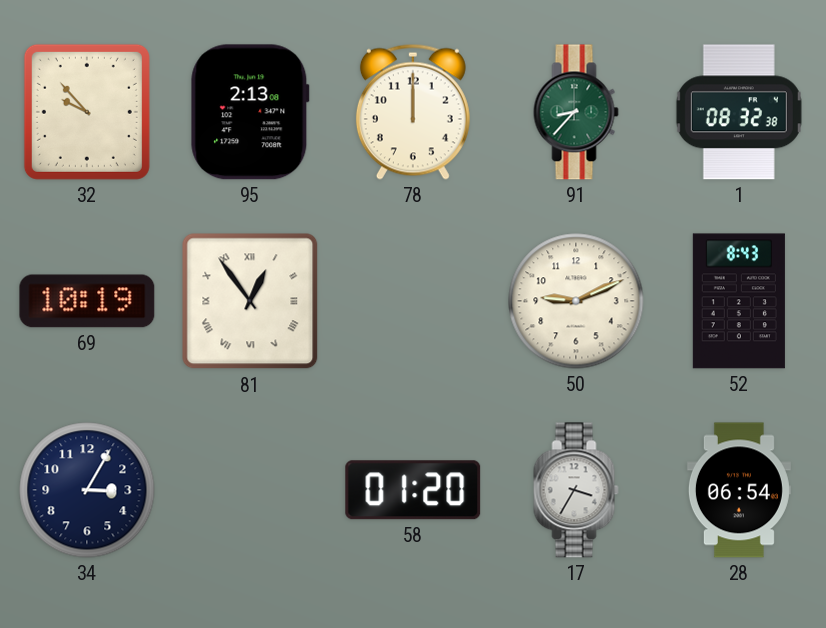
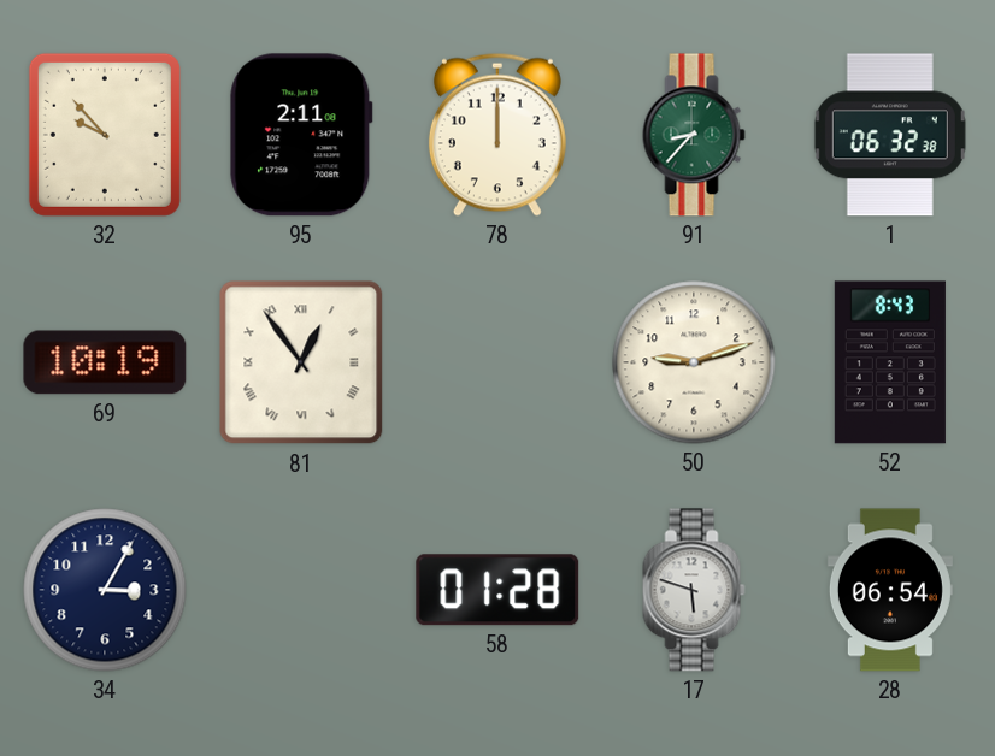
95: 2:13 -> 2:11
1: 08:32 -> 06:32
50: 9:11 -> 9:12
58: 01:20 -> 01:28
17: 3:35 -> 5:48
